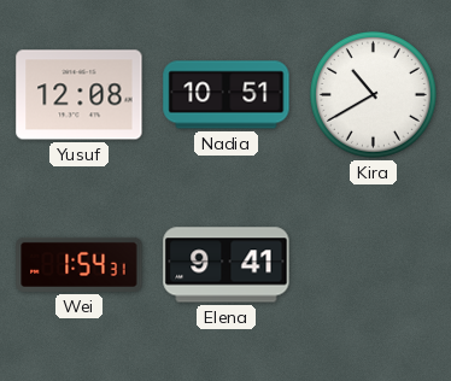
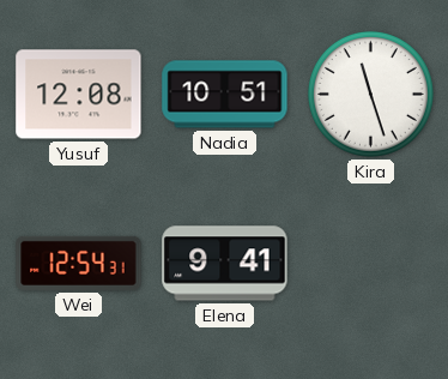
Kira: 10:40 -> 11:27
Wei: 1:54 -> 12:54
